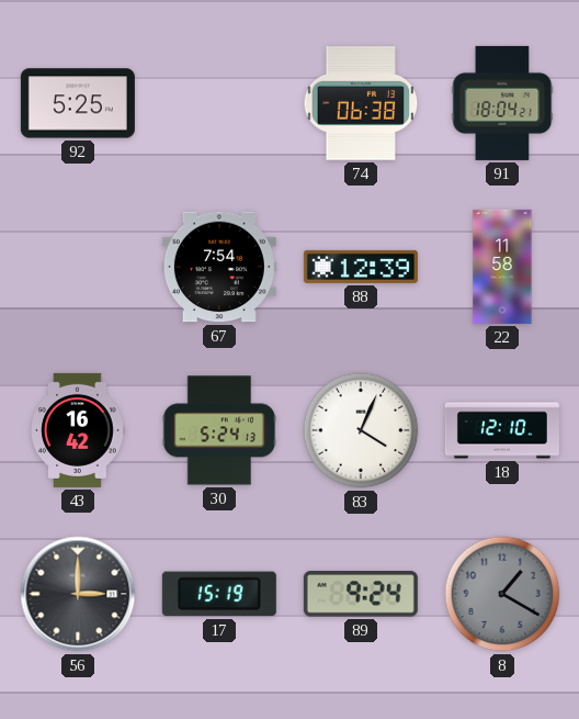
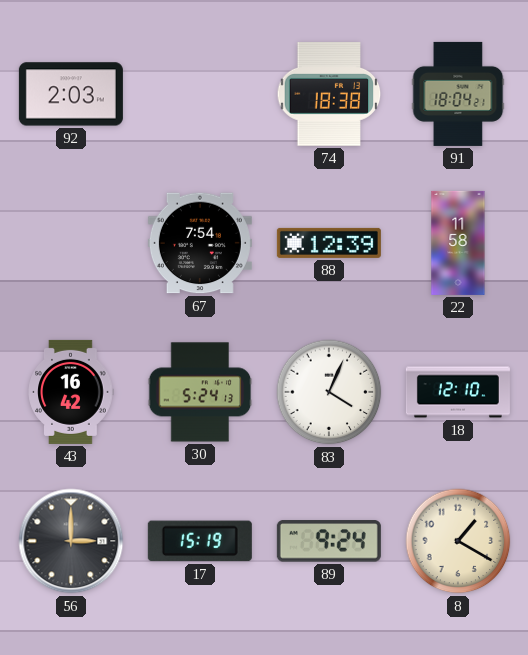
92: 5:25 -> 2:03
74: 06:38 -> 18:38
8 dial: grey -> cream
